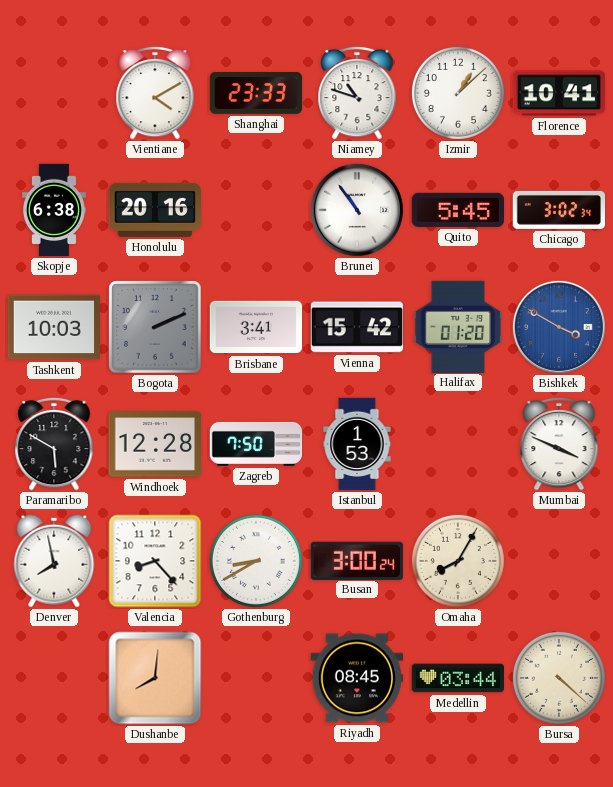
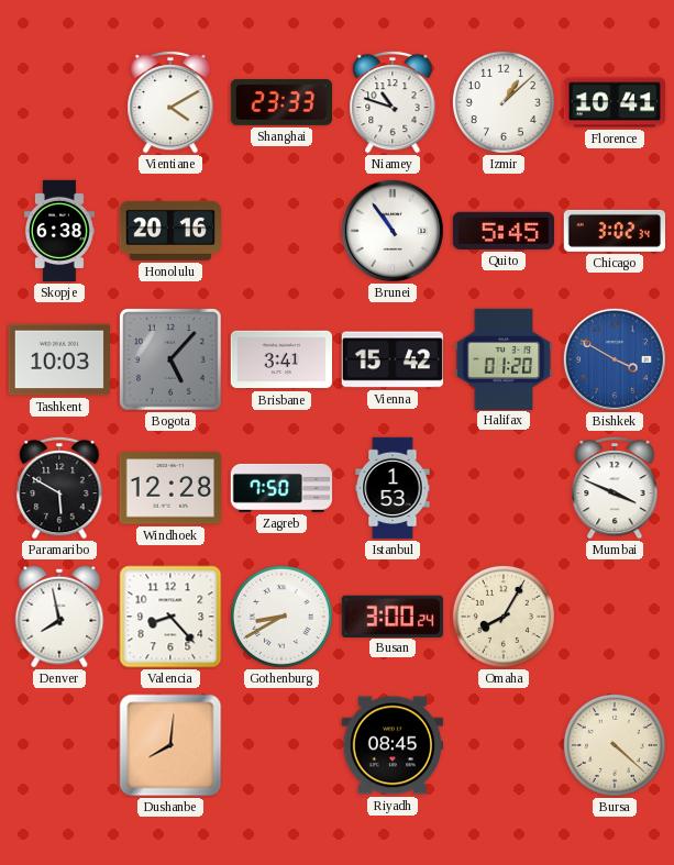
Bogota: 2:11 -> 5:07
Medellin: 03:44 -> none
